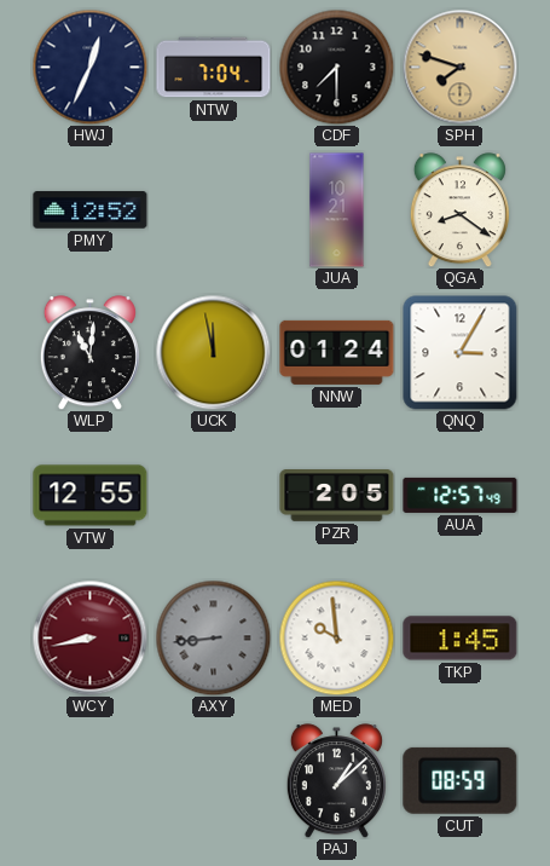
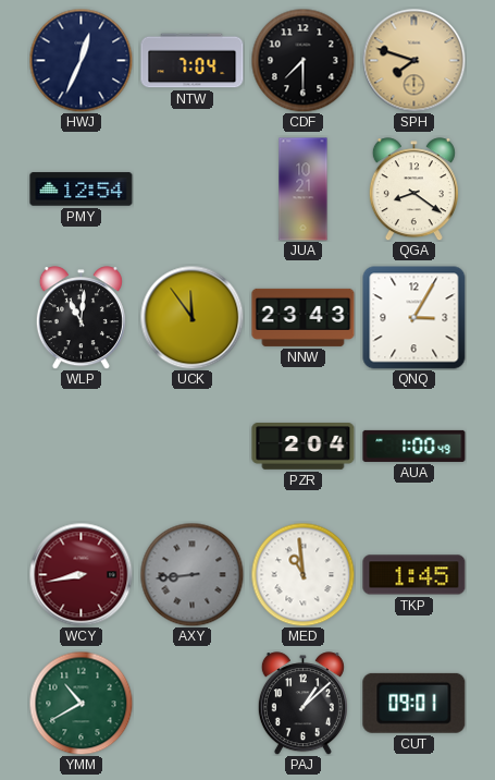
PMY: 12:52 -> 12:54
UCK: 11:58 -> 11:54
NNW: 01:24 -> 23:43
VTW: 12:55 -> none
PZR: 2:05 -> 2:04
AUA: 12:57 -> 1:00
MED: 9:59 -> 10:59
YMM: none -> 10:40
CUT: 08:59 -> 09:01
